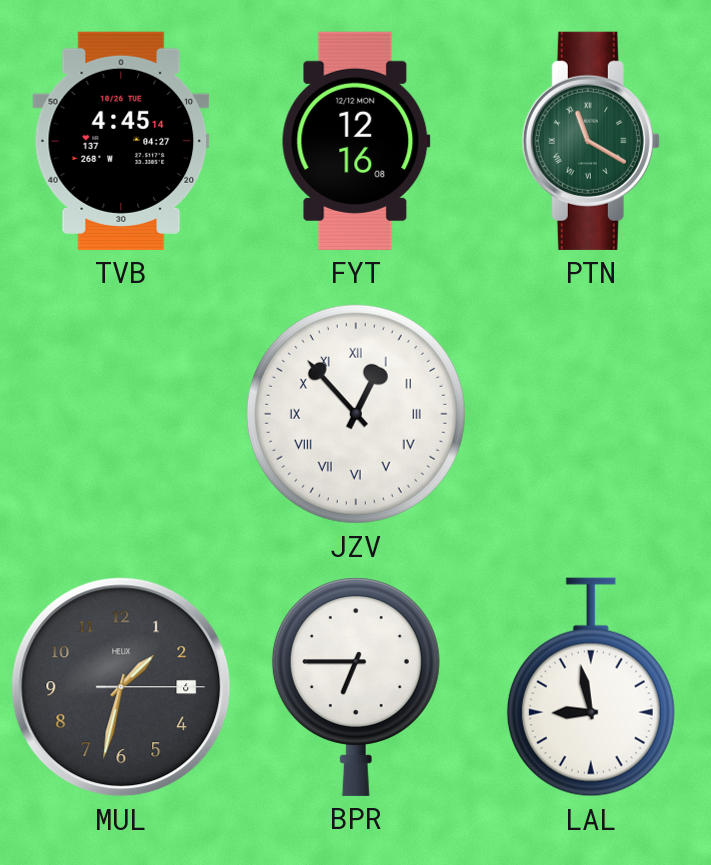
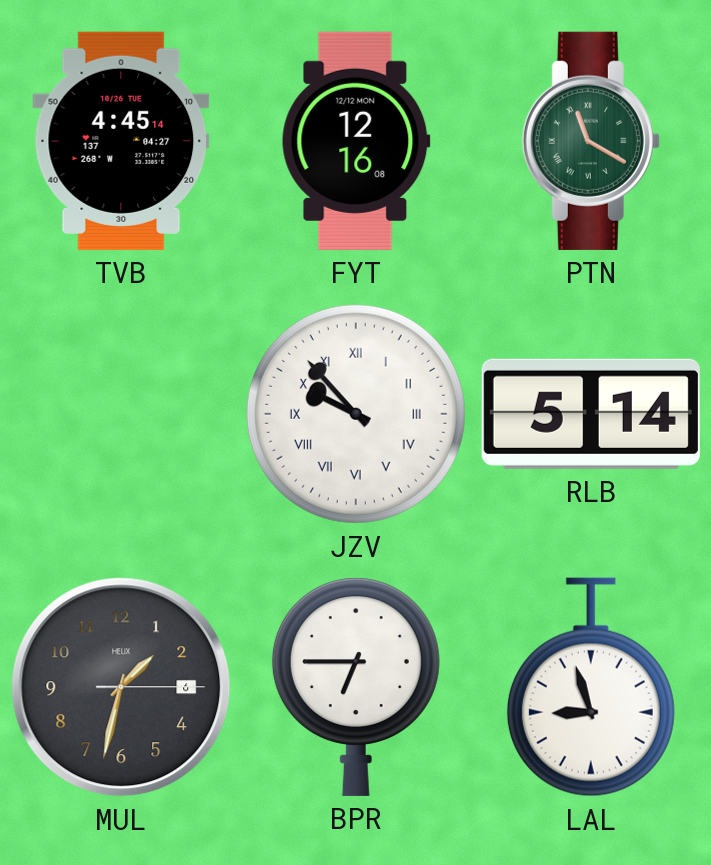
JZV: 12:53 -> 9:53
RLB: none -> 5:14
LAL: 8:58 -> 8:57
